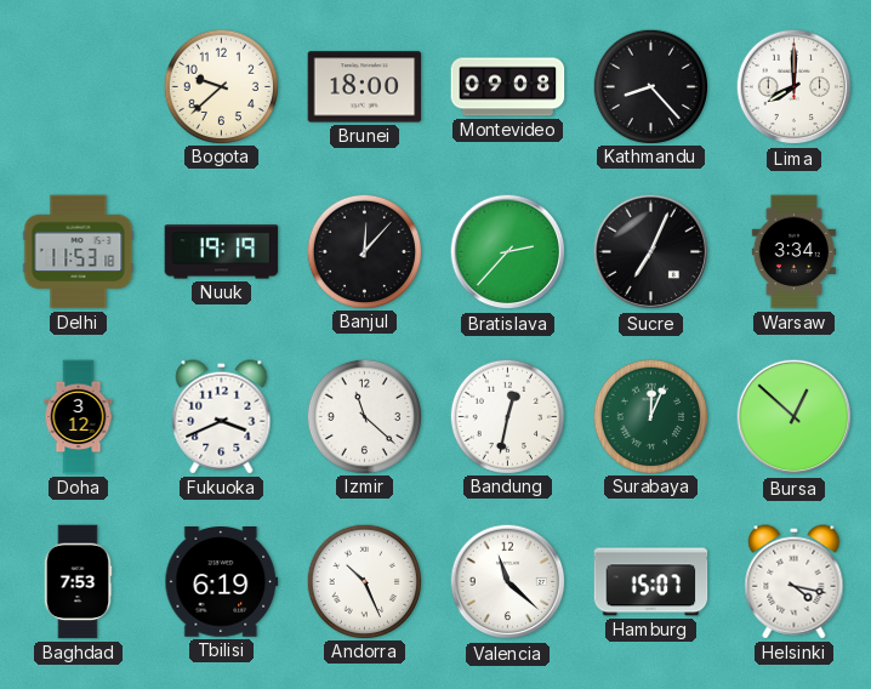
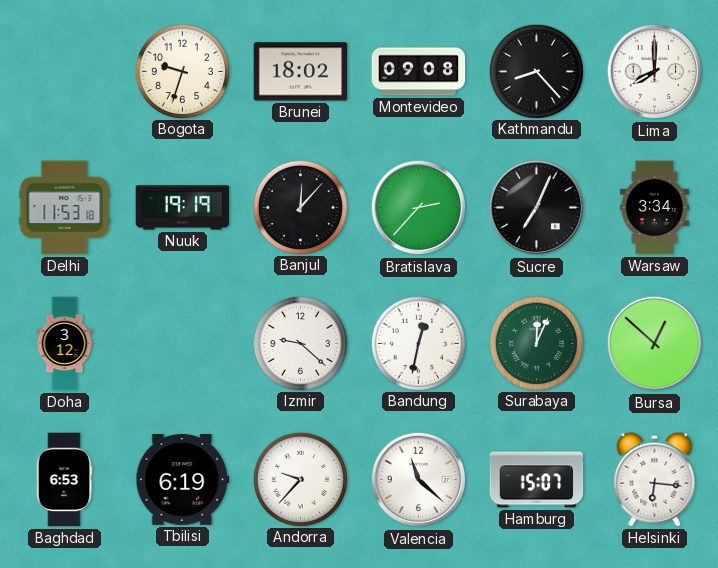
Bogota: 9:38 -> 9:33
Brunei: 18:00 -> 18:02
Fukuoka: 3:41 -> none
Izmir: 11:22 -> 9:22
Baghdad: 7:53 -> 6:53
Andorra: 10:26 -> 9:37
Helsinki: 4:17 -> 6:16
